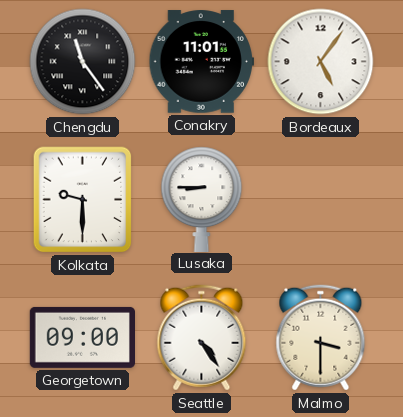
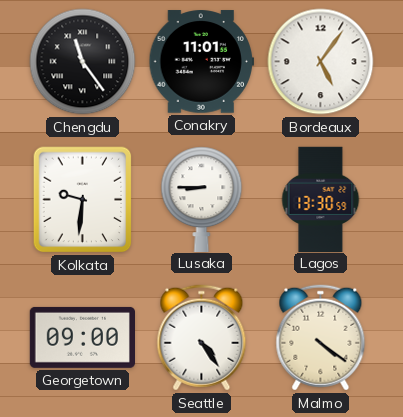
Kolkata: 9:30 -> 9:31
Lagos: none -> 13:30
Malmo: 3:30 -> 4:21
